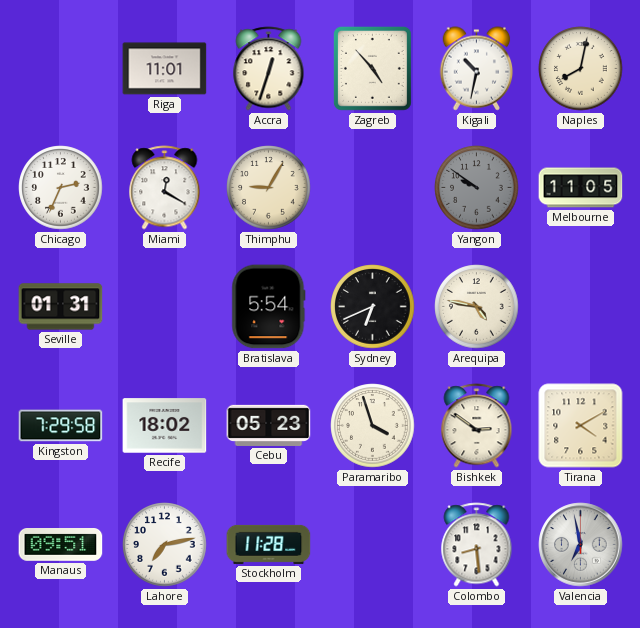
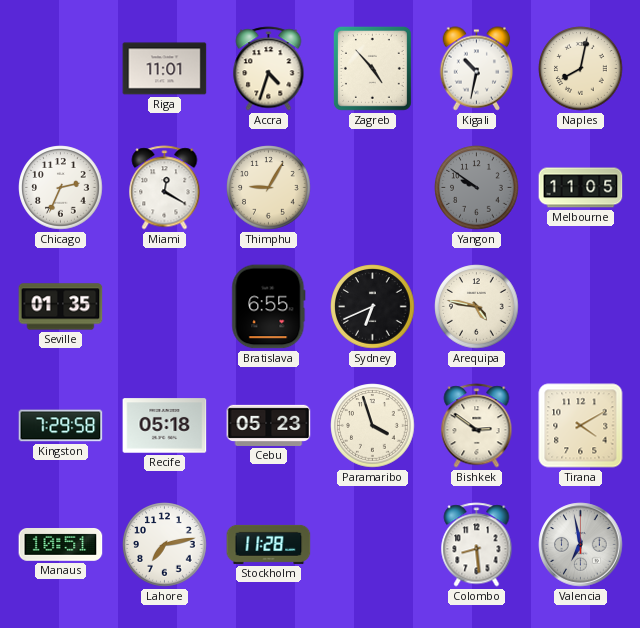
Accra: 12:33 -> 4:33
Seville: 01:31 -> 01:35
Bratislava: 5:54 -> 6:55
Recife: 18:02 -> 05:18
Manaus: 09:51 -> 10:51
